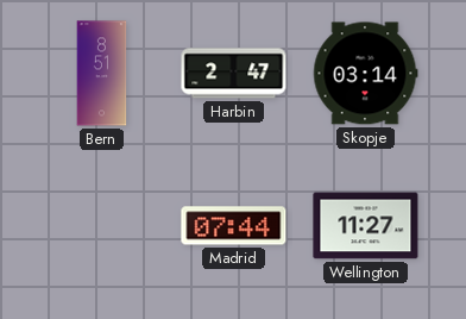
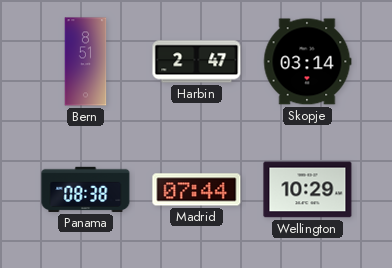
Panama: none -> 08:38
Wellington: 11:27 -> 10:29
